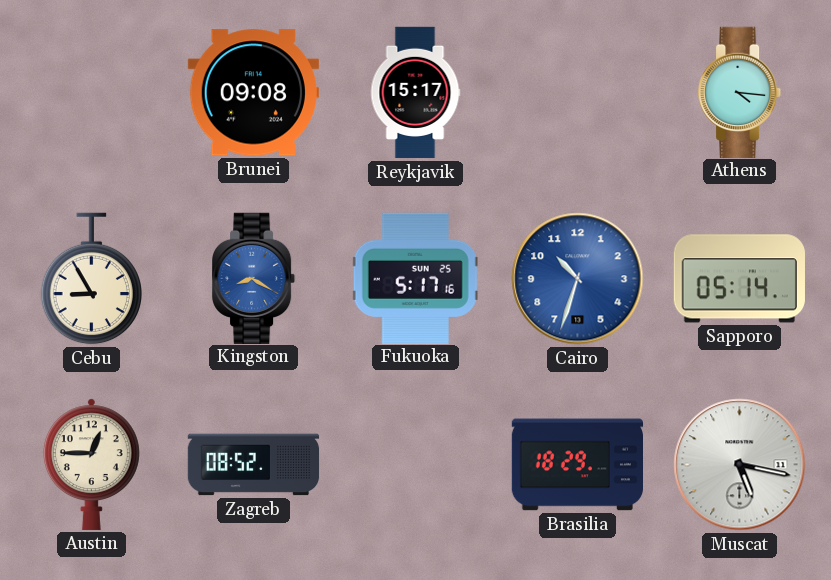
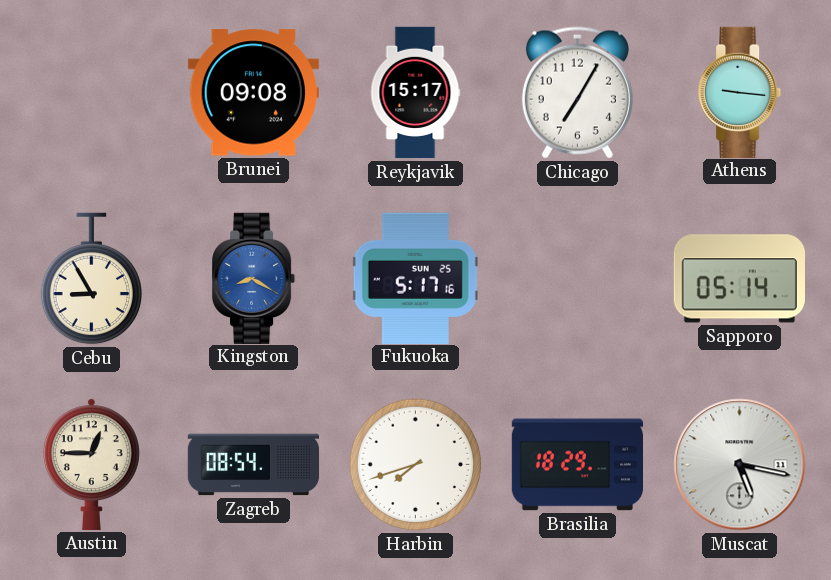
Chicago: none -> 7:05
Athens: 4:16 -> 9:16
Cairo: 10:33 -> none
Zagreb: 08:52 -> 08:54
Harbin: none -> 7:42
